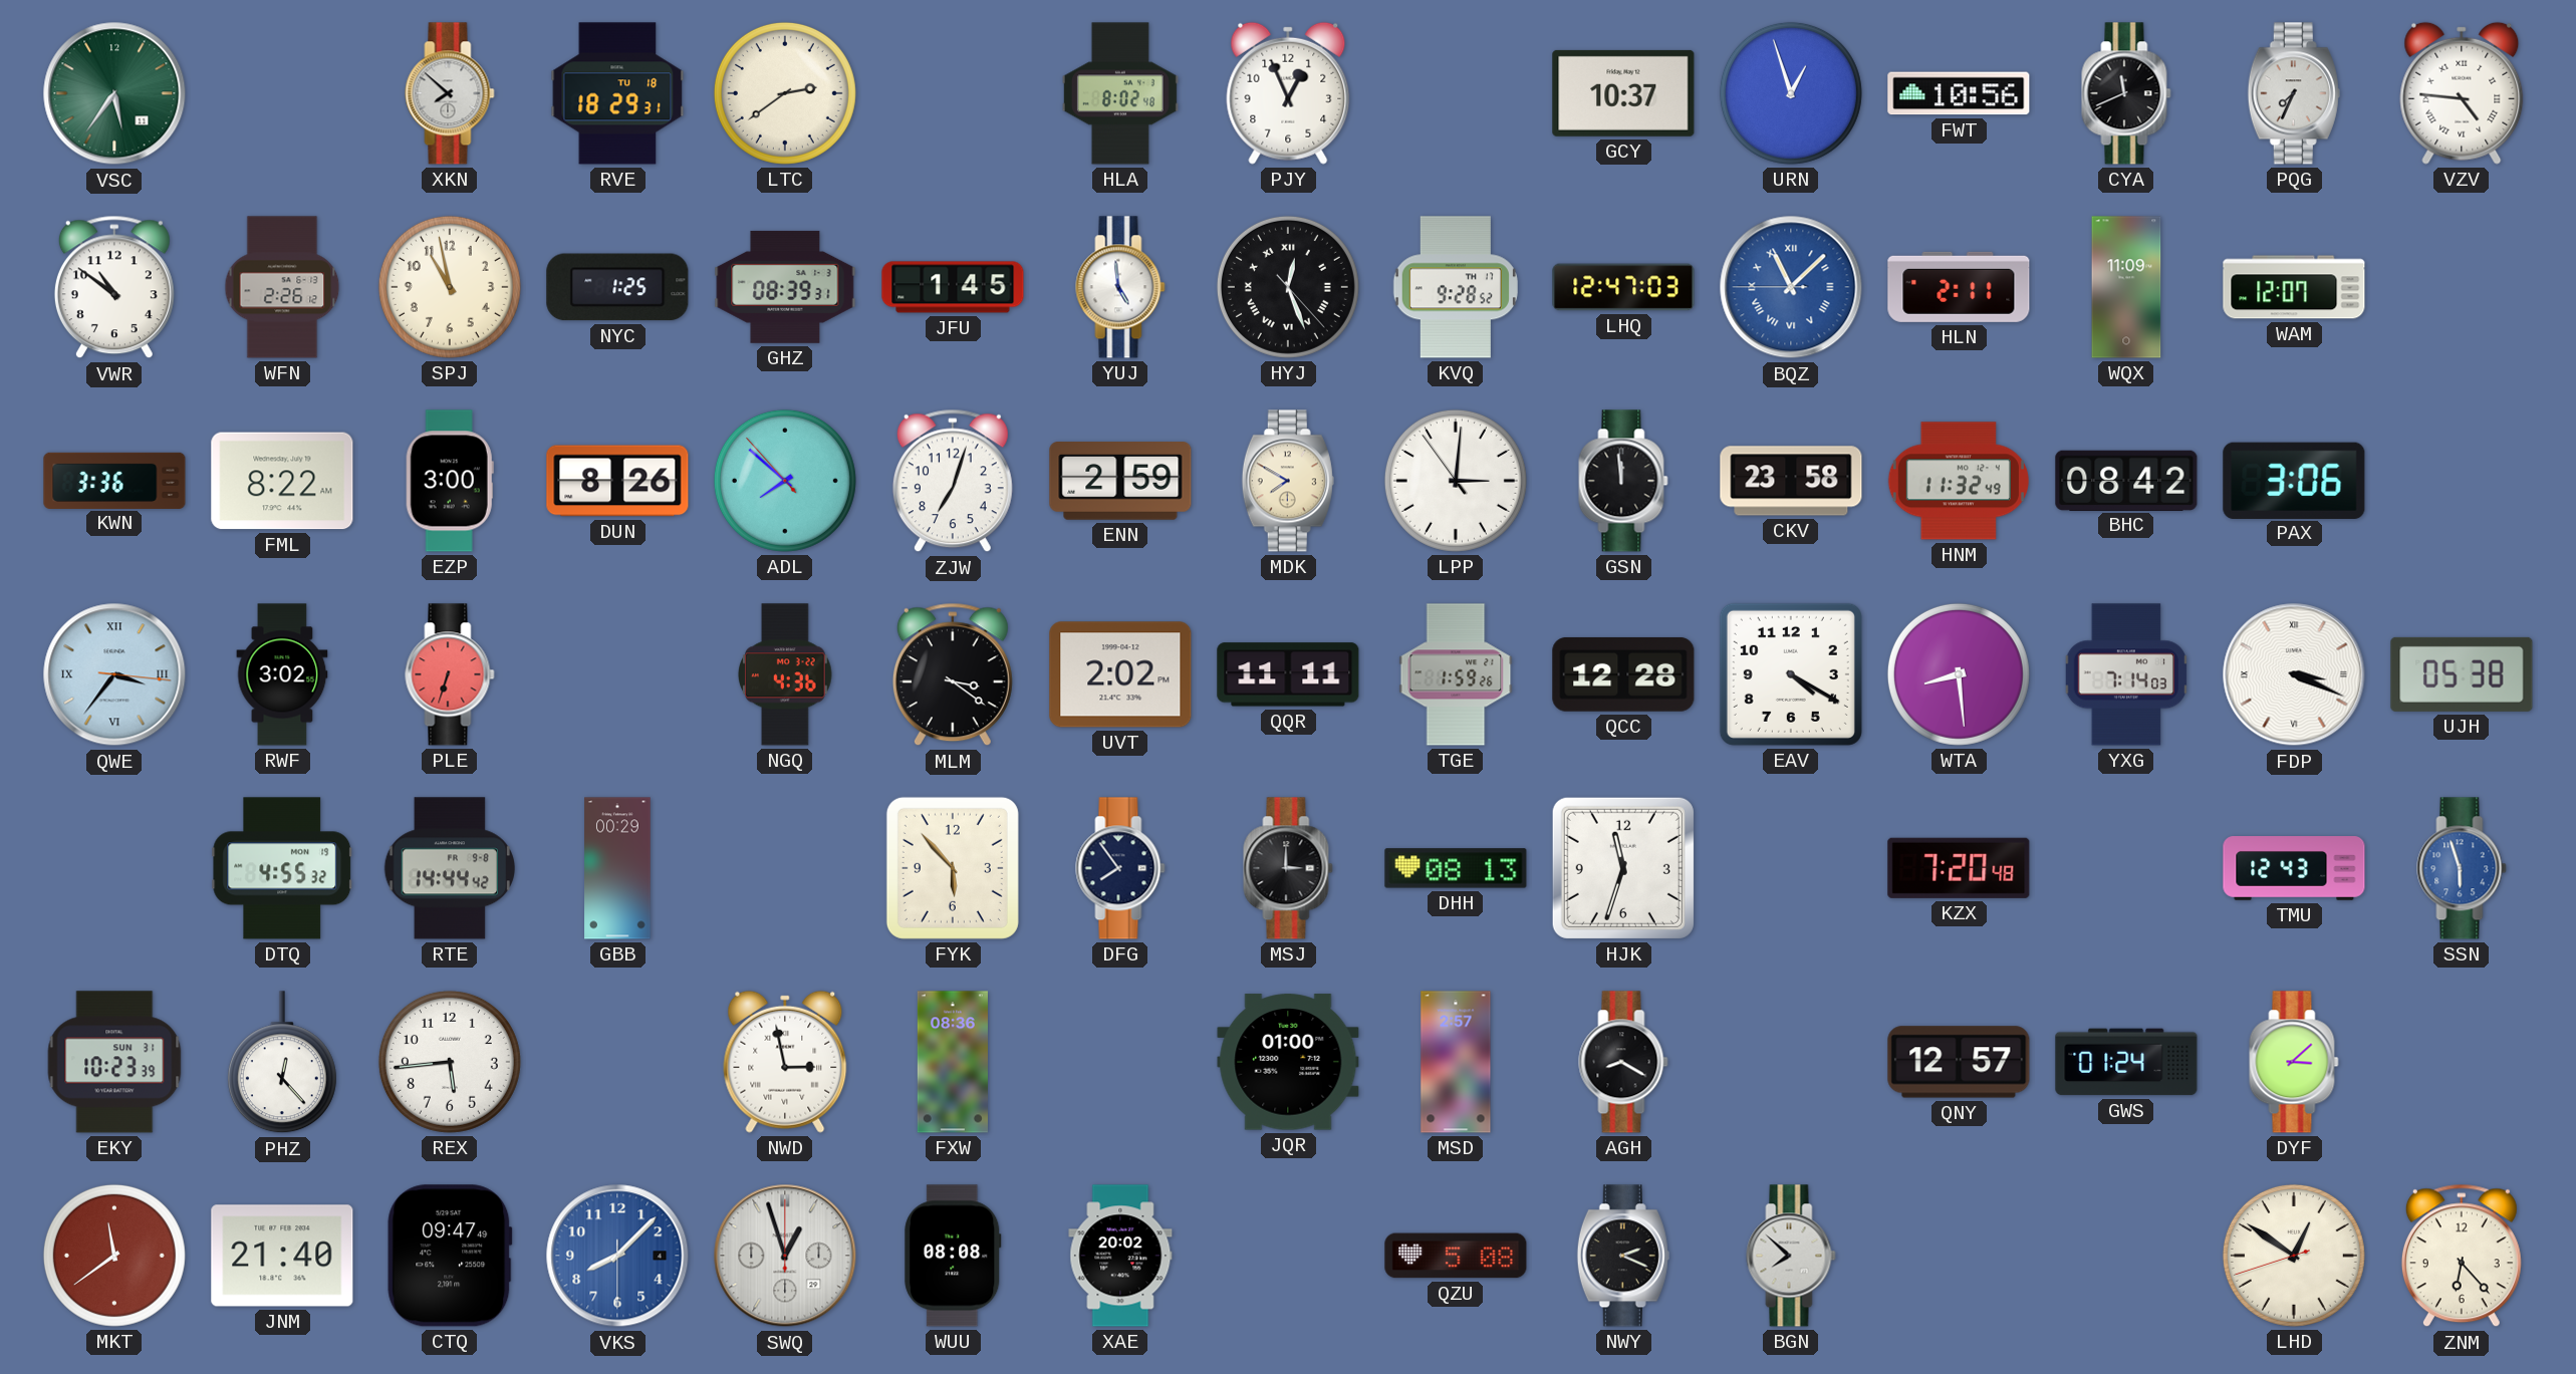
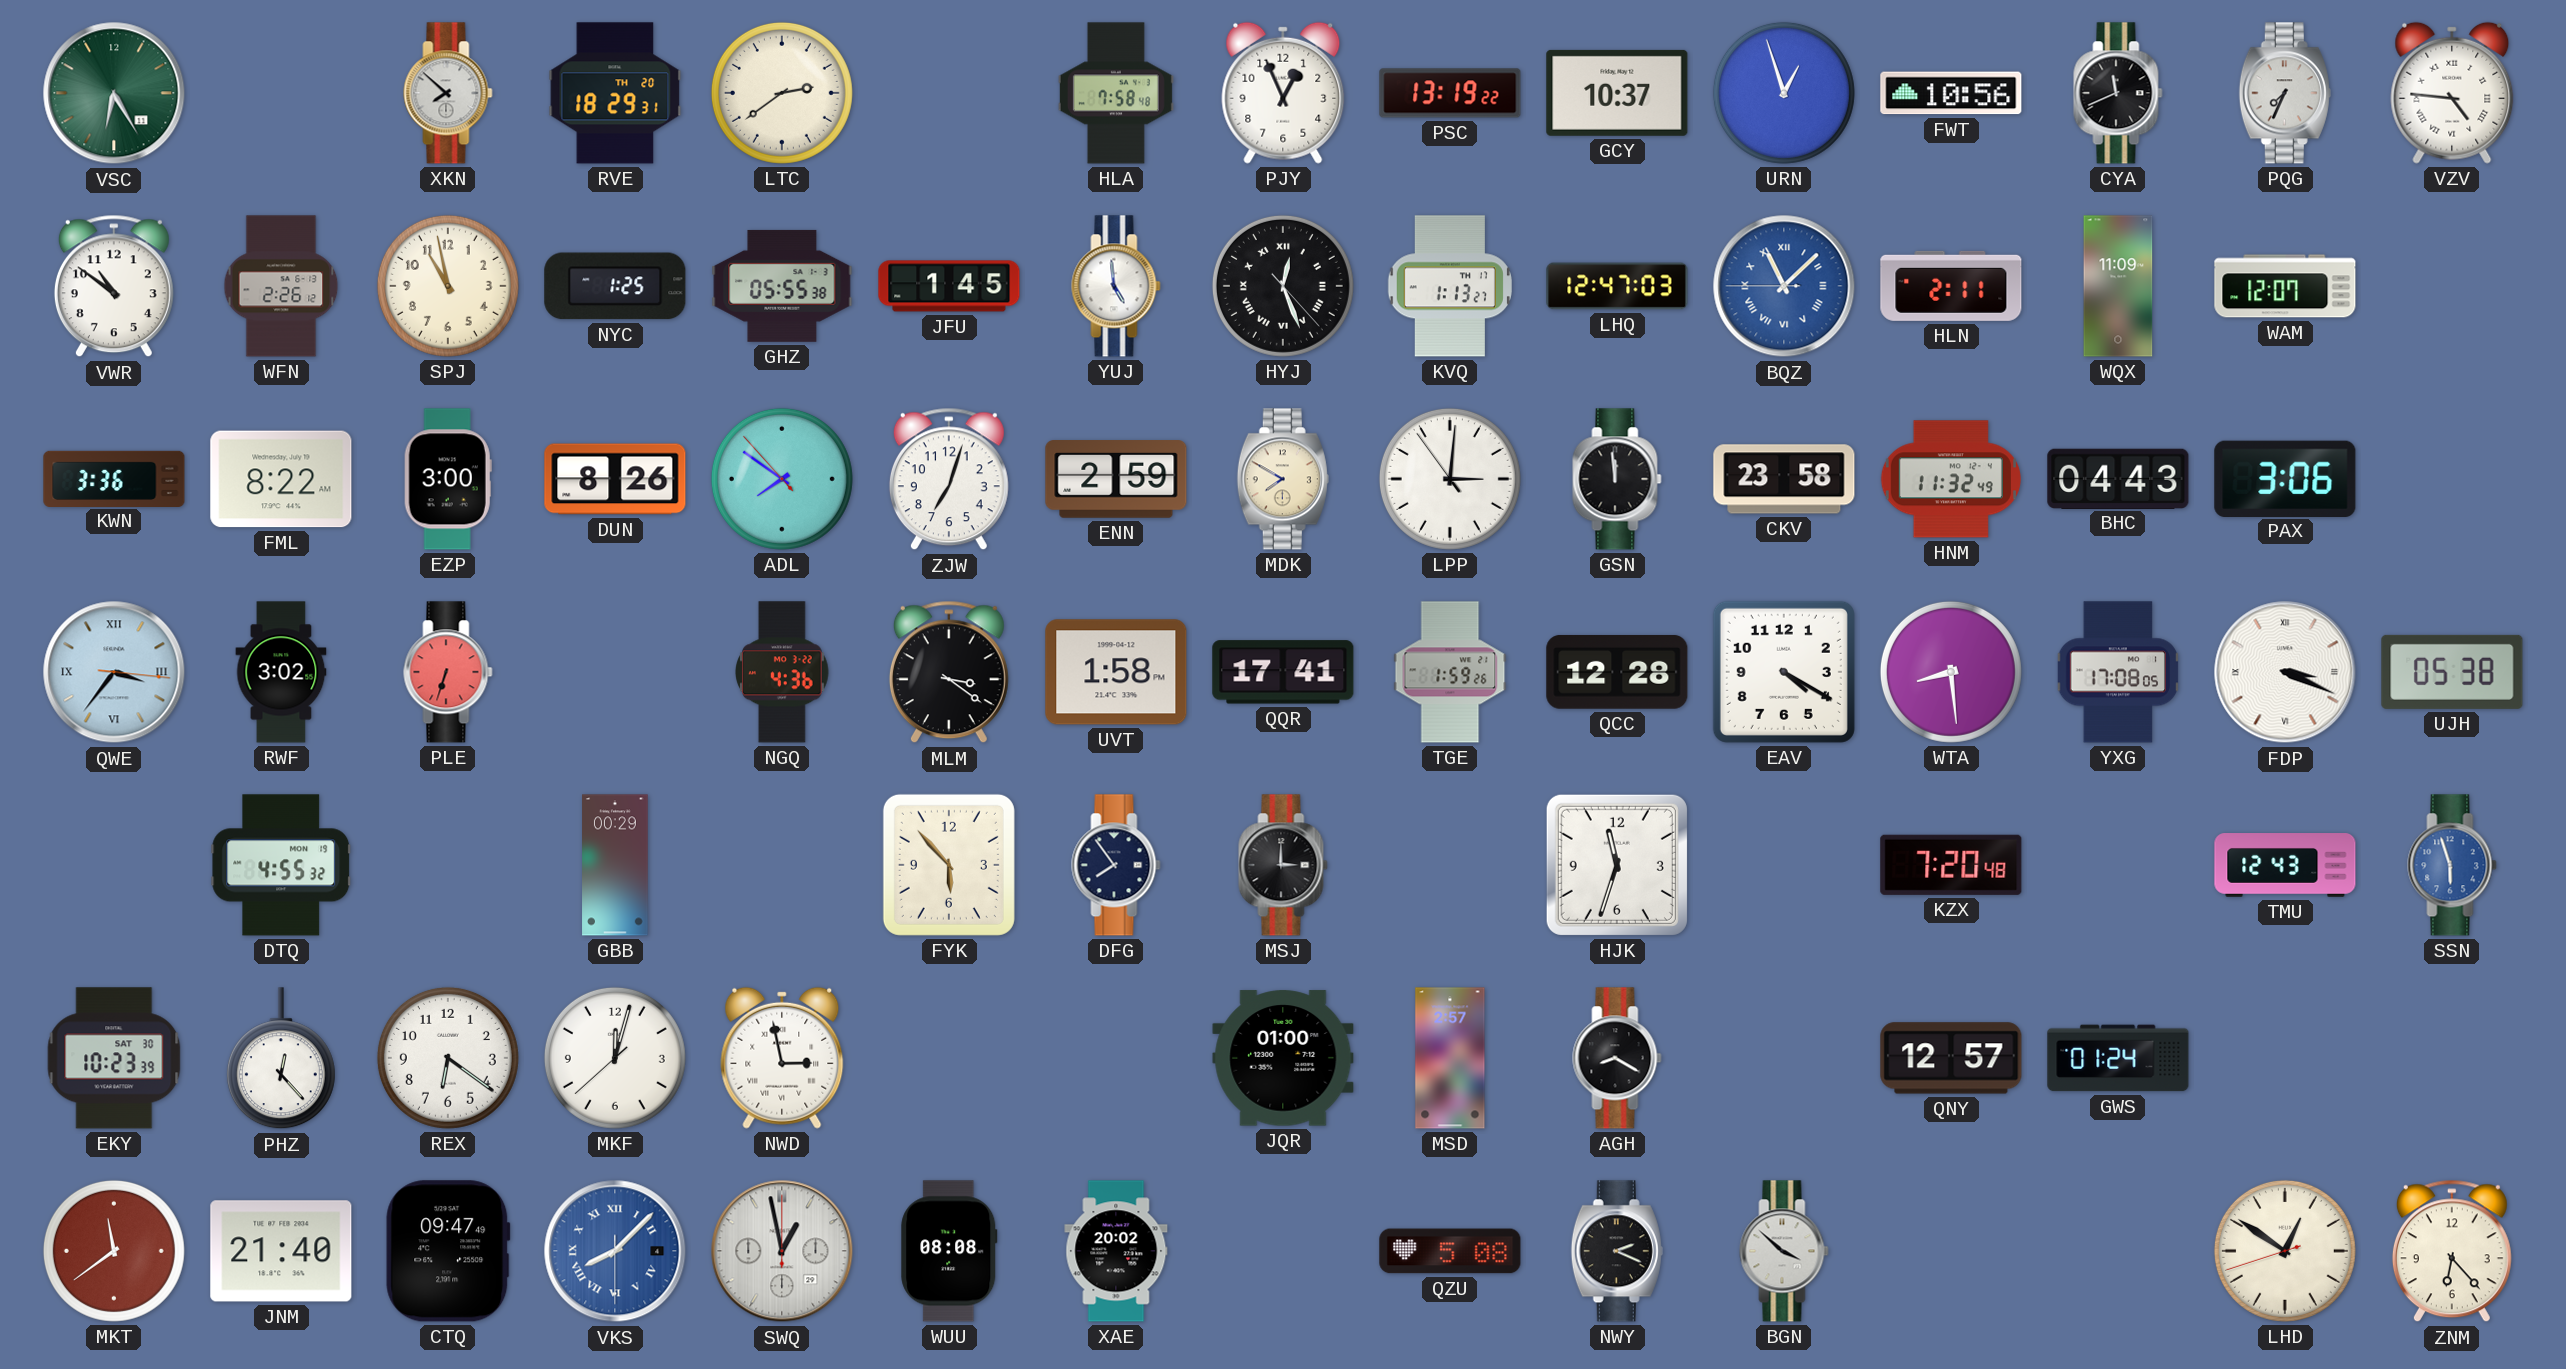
VSC: 5:36 -> 6:25
RVE date: TU 18 -> TH 20
HLA: 8:02 -> 7:58
PSC: none -> 13:19
GHZ: 08:39 -> 05:55
KVQ: 9:28 -> 1:13
ADL: 7:51 -> 7:50
BHC: 08:42 -> 04:43
UVT: 2:02 -> 1:58
QQR: 11:11 -> 17:41
YXG: 7:14 -> 17:08
RTE: 14:44 -> none
DHH: 08:13 -> none
EKY date: SUN 31 -> SAT 30
REX: 5:44 -> 6:21
MKF: none -> 12:02
FXW: 08:36 -> none
DYF: 3:08 -> none
VKS numerals: Arabic -> Roman
SWQ: 12:57 -> 12:58
BGN: 7:52 -> 3:52
